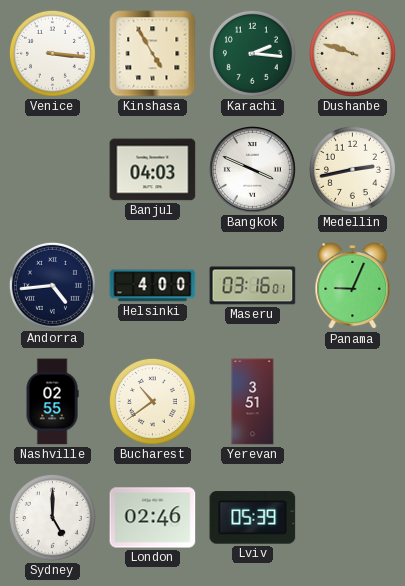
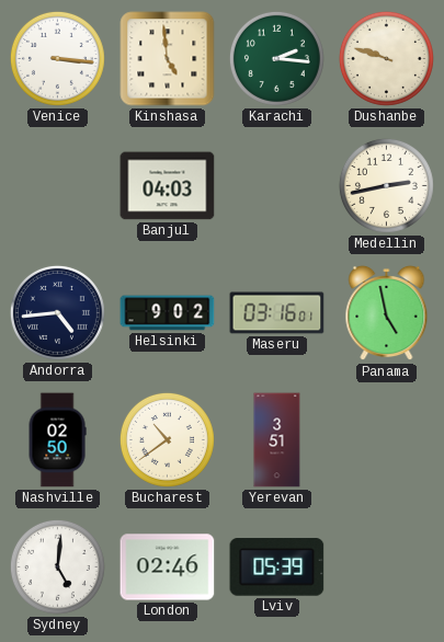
Kinshasa: 4:55 -> 4:59
Bangkok: 3:49 -> none
Helsinki: 4:00 -> 9:02
Panama: 9:04 -> 4:58
Nashville: 02:55 -> 02:50
Sydney: 5:00 -> 5:01
